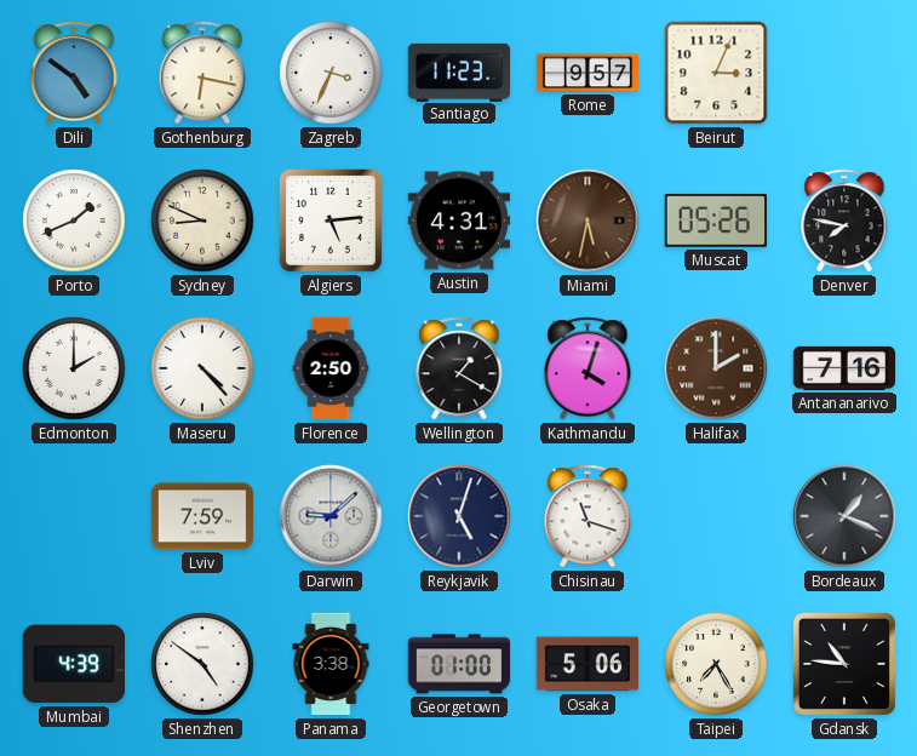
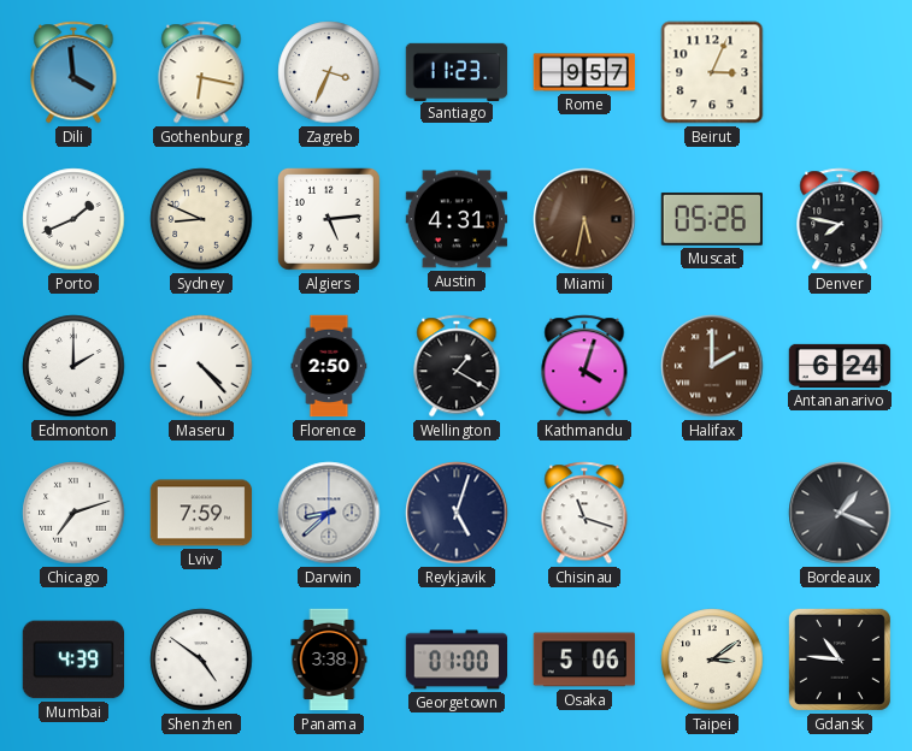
Dili: 4:51 -> 3:59
Antananarivo: 7:16 -> 6:24
Chicago: none -> 7:12
Darwin: 9:08 -> 8:38
Taipei: 7:25 -> 3:09
